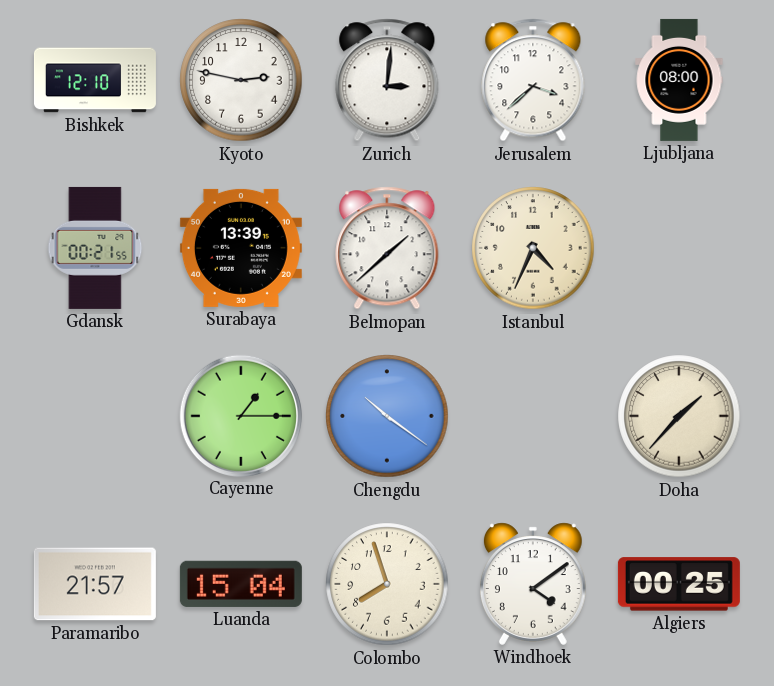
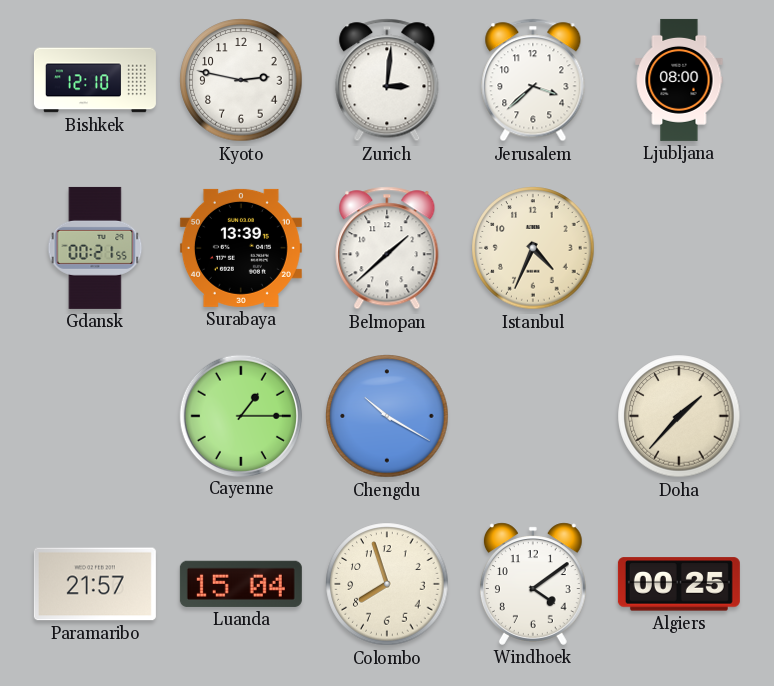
Chengdu: 10:21 -> 10:20
